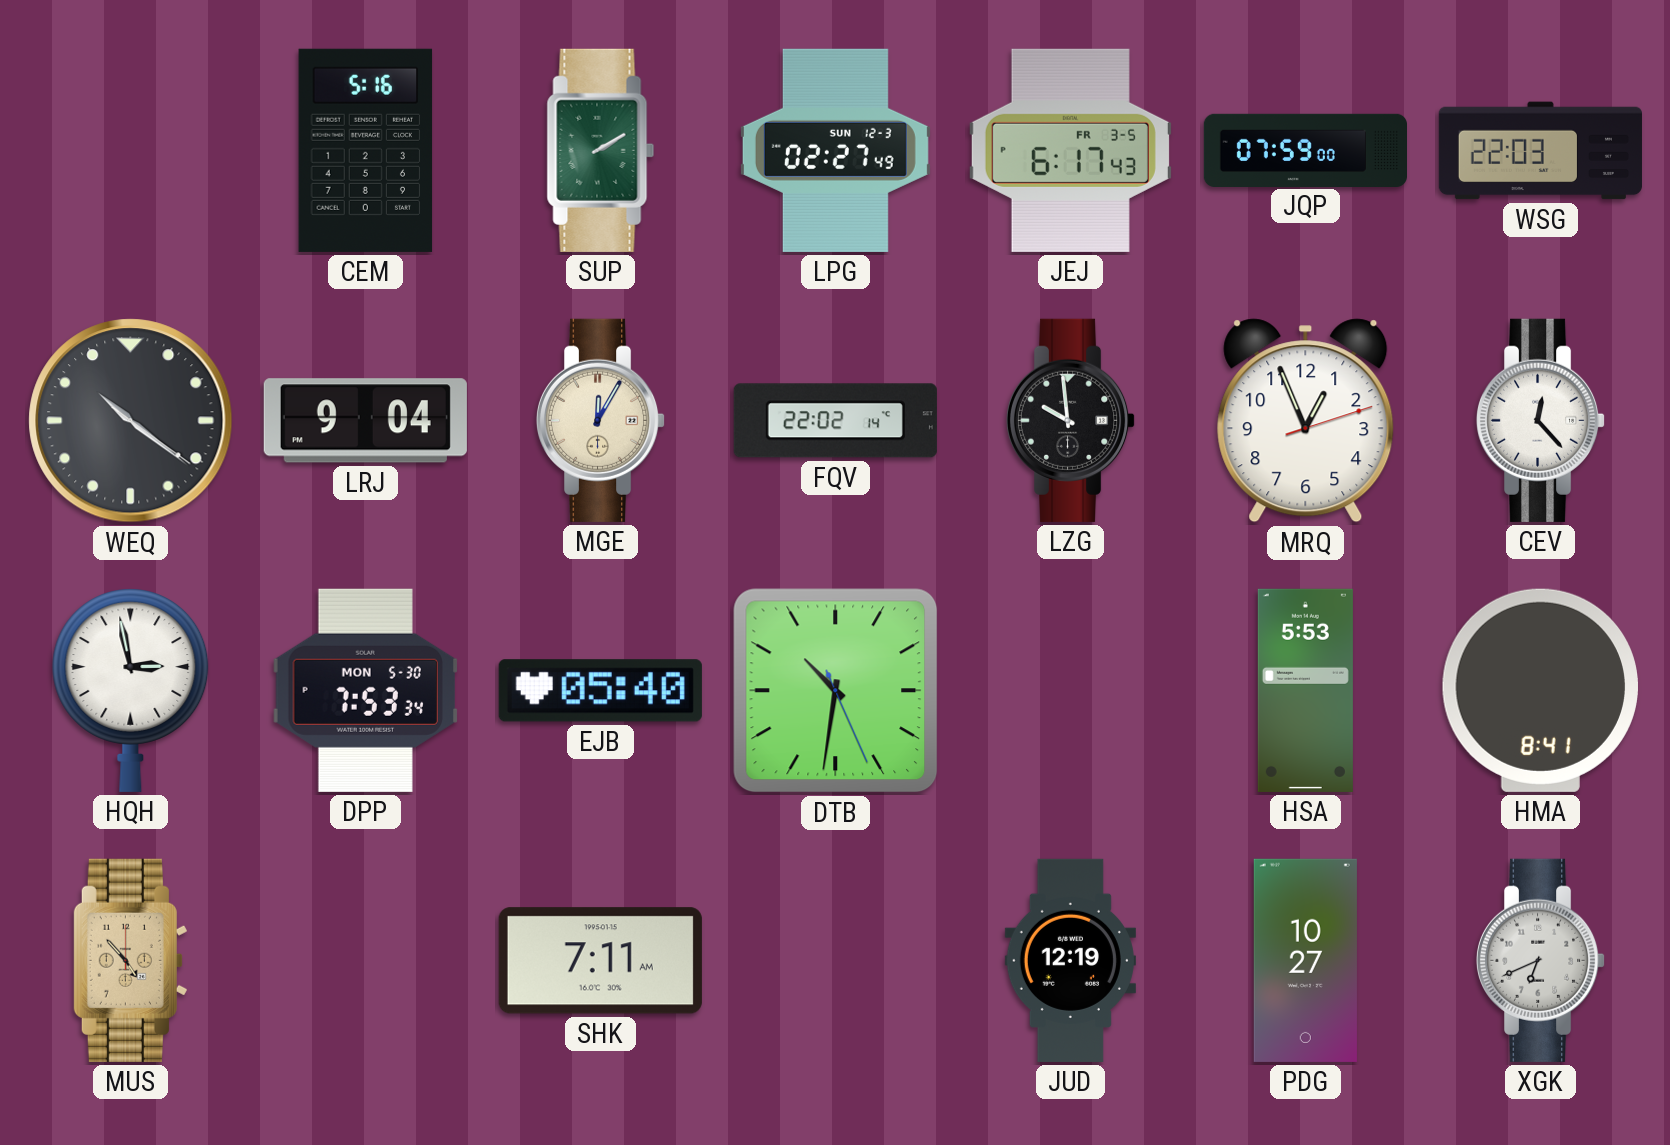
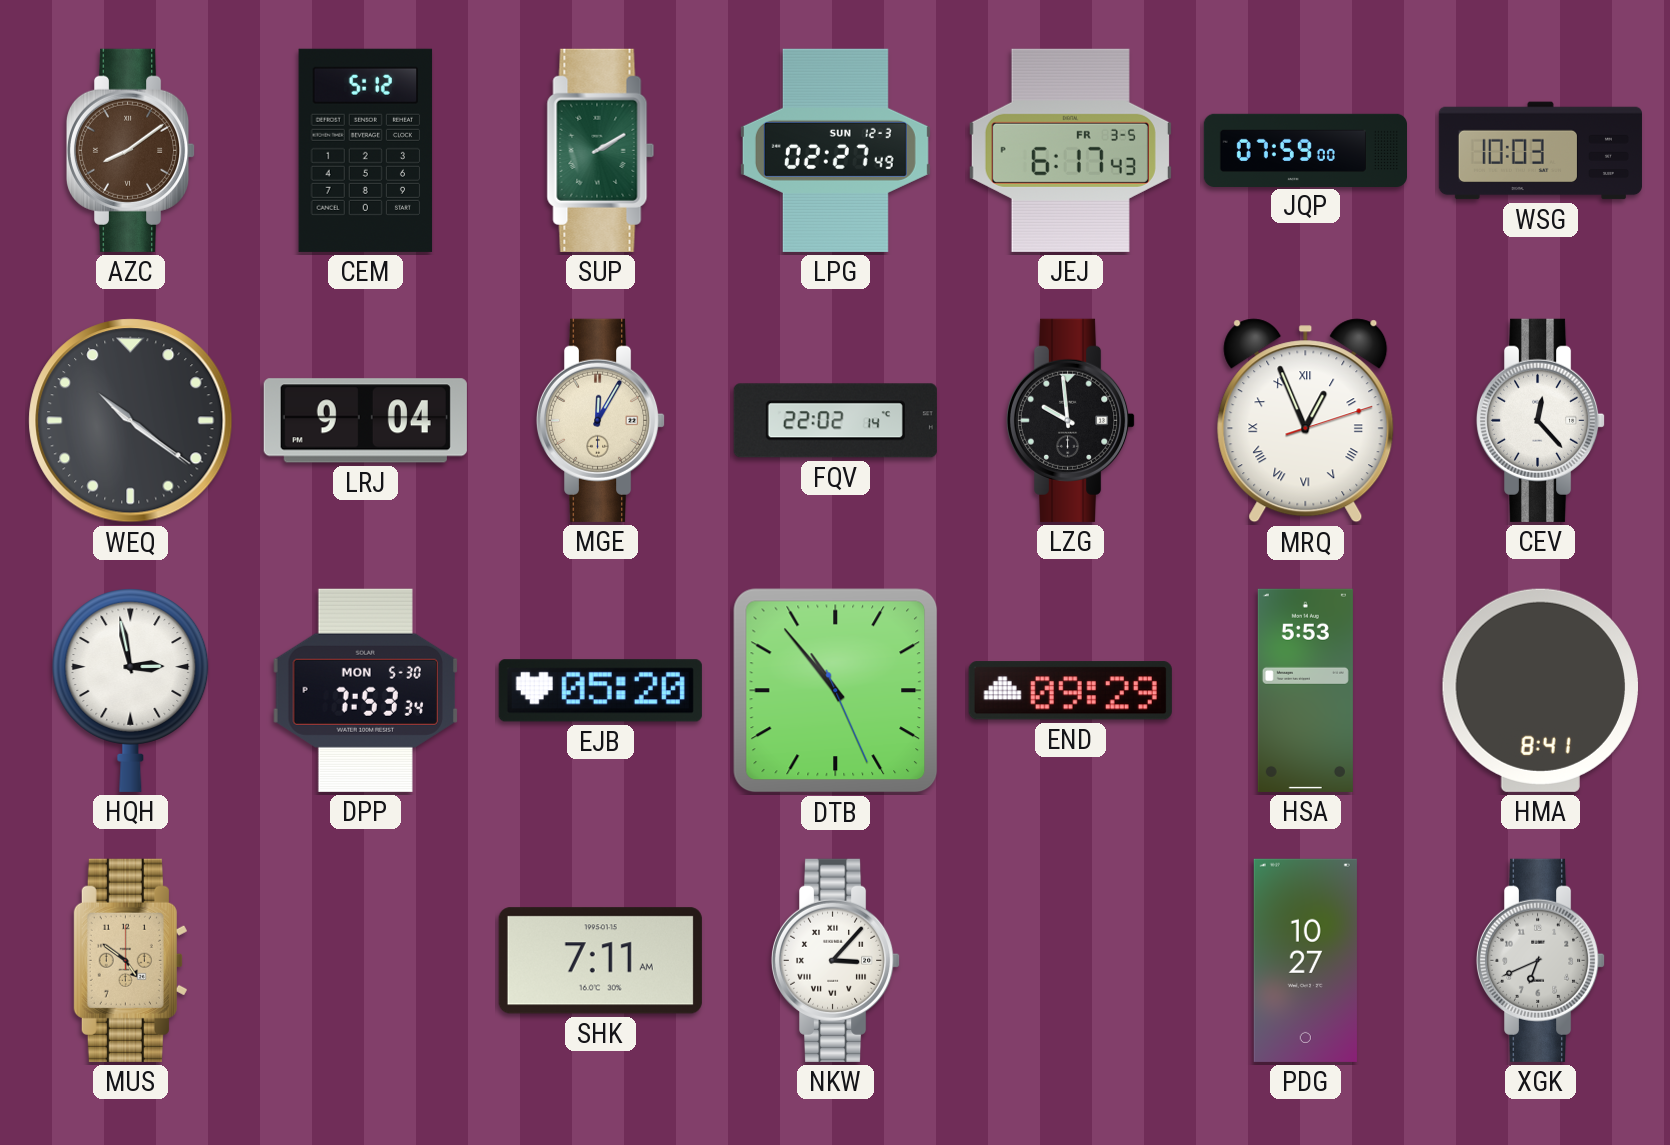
AZC: none -> 8:09
CEM: 5:16 -> 5:12
WSG: 22:03 -> 10:03
MRQ numerals: Arabic -> Roman
EJB: 05:40 -> 05:20
DTB: 10:31 -> 10:53
END: none -> 09:29
MUS: 4:53 -> 4:51
NKW: none -> 3:07
JUD: 12:19 -> none
